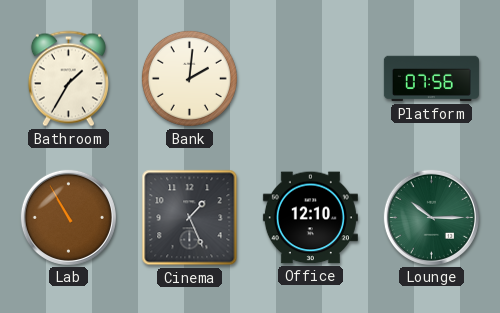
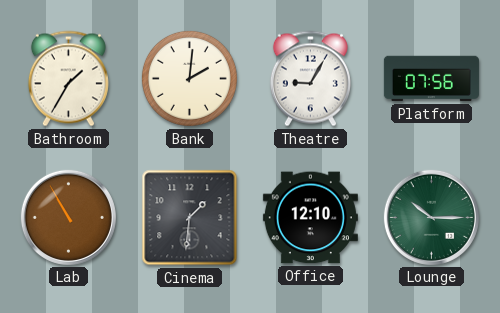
Theatre: none -> 9:05
Cinema: 1:26 -> 1:31
